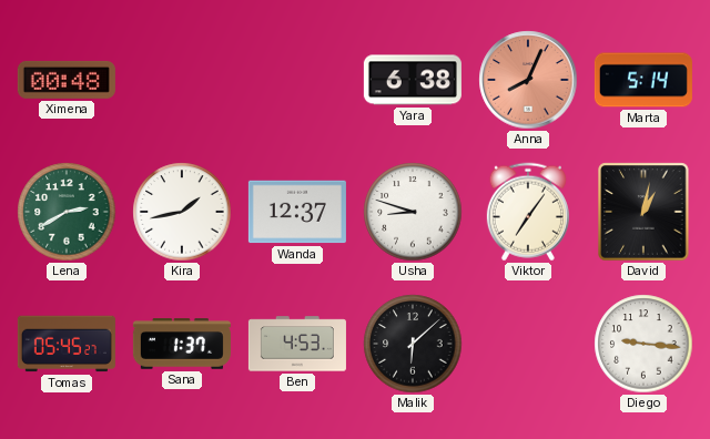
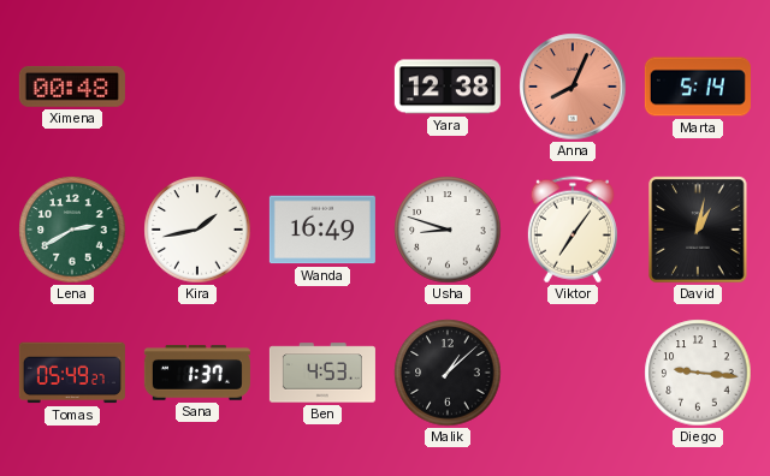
Yara: 6:38 -> 12:38
Wanda: 12:37 -> 16:49
Tomas: 05:45 -> 05:49
Malik: 6:08 -> 1:08
